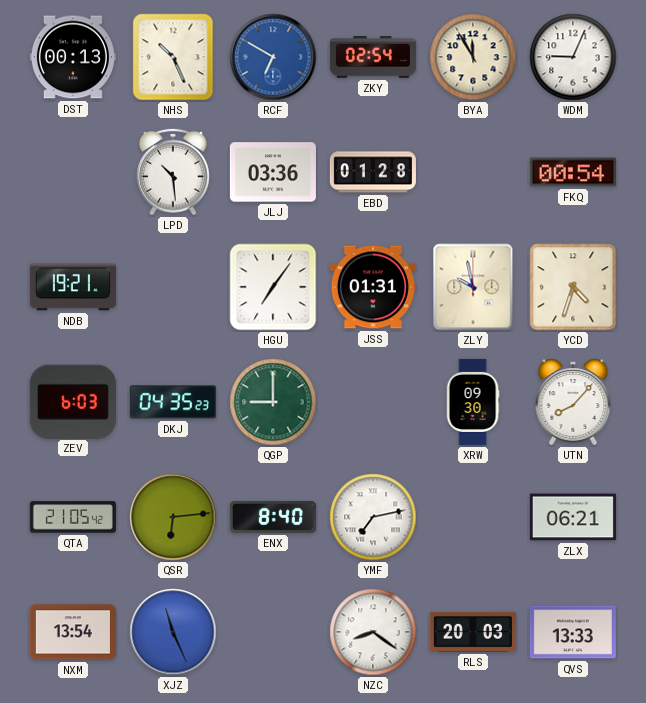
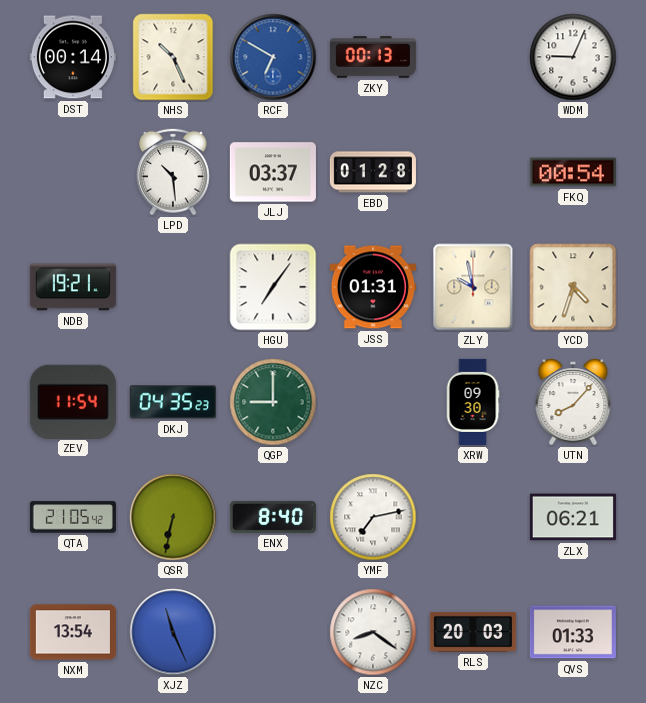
DST: 00:13 -> 00:14
ZKY: 02:54 -> 00:13
BYA: 11:55 -> none
JLJ: 03:36 -> 03:37
ZEV: 6:03 -> 11:54
QSR: 6:14 -> 6:32
QVS: 13:33 -> 01:33
